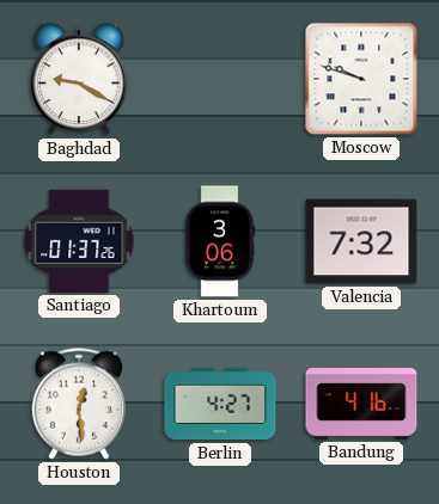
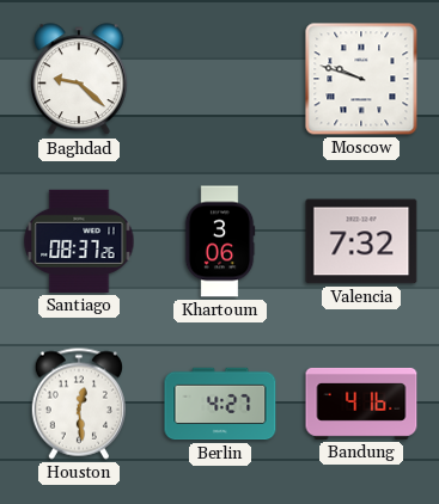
Baghdad: 9:20 -> 9:22
Santiago: 01:37 -> 08:37
